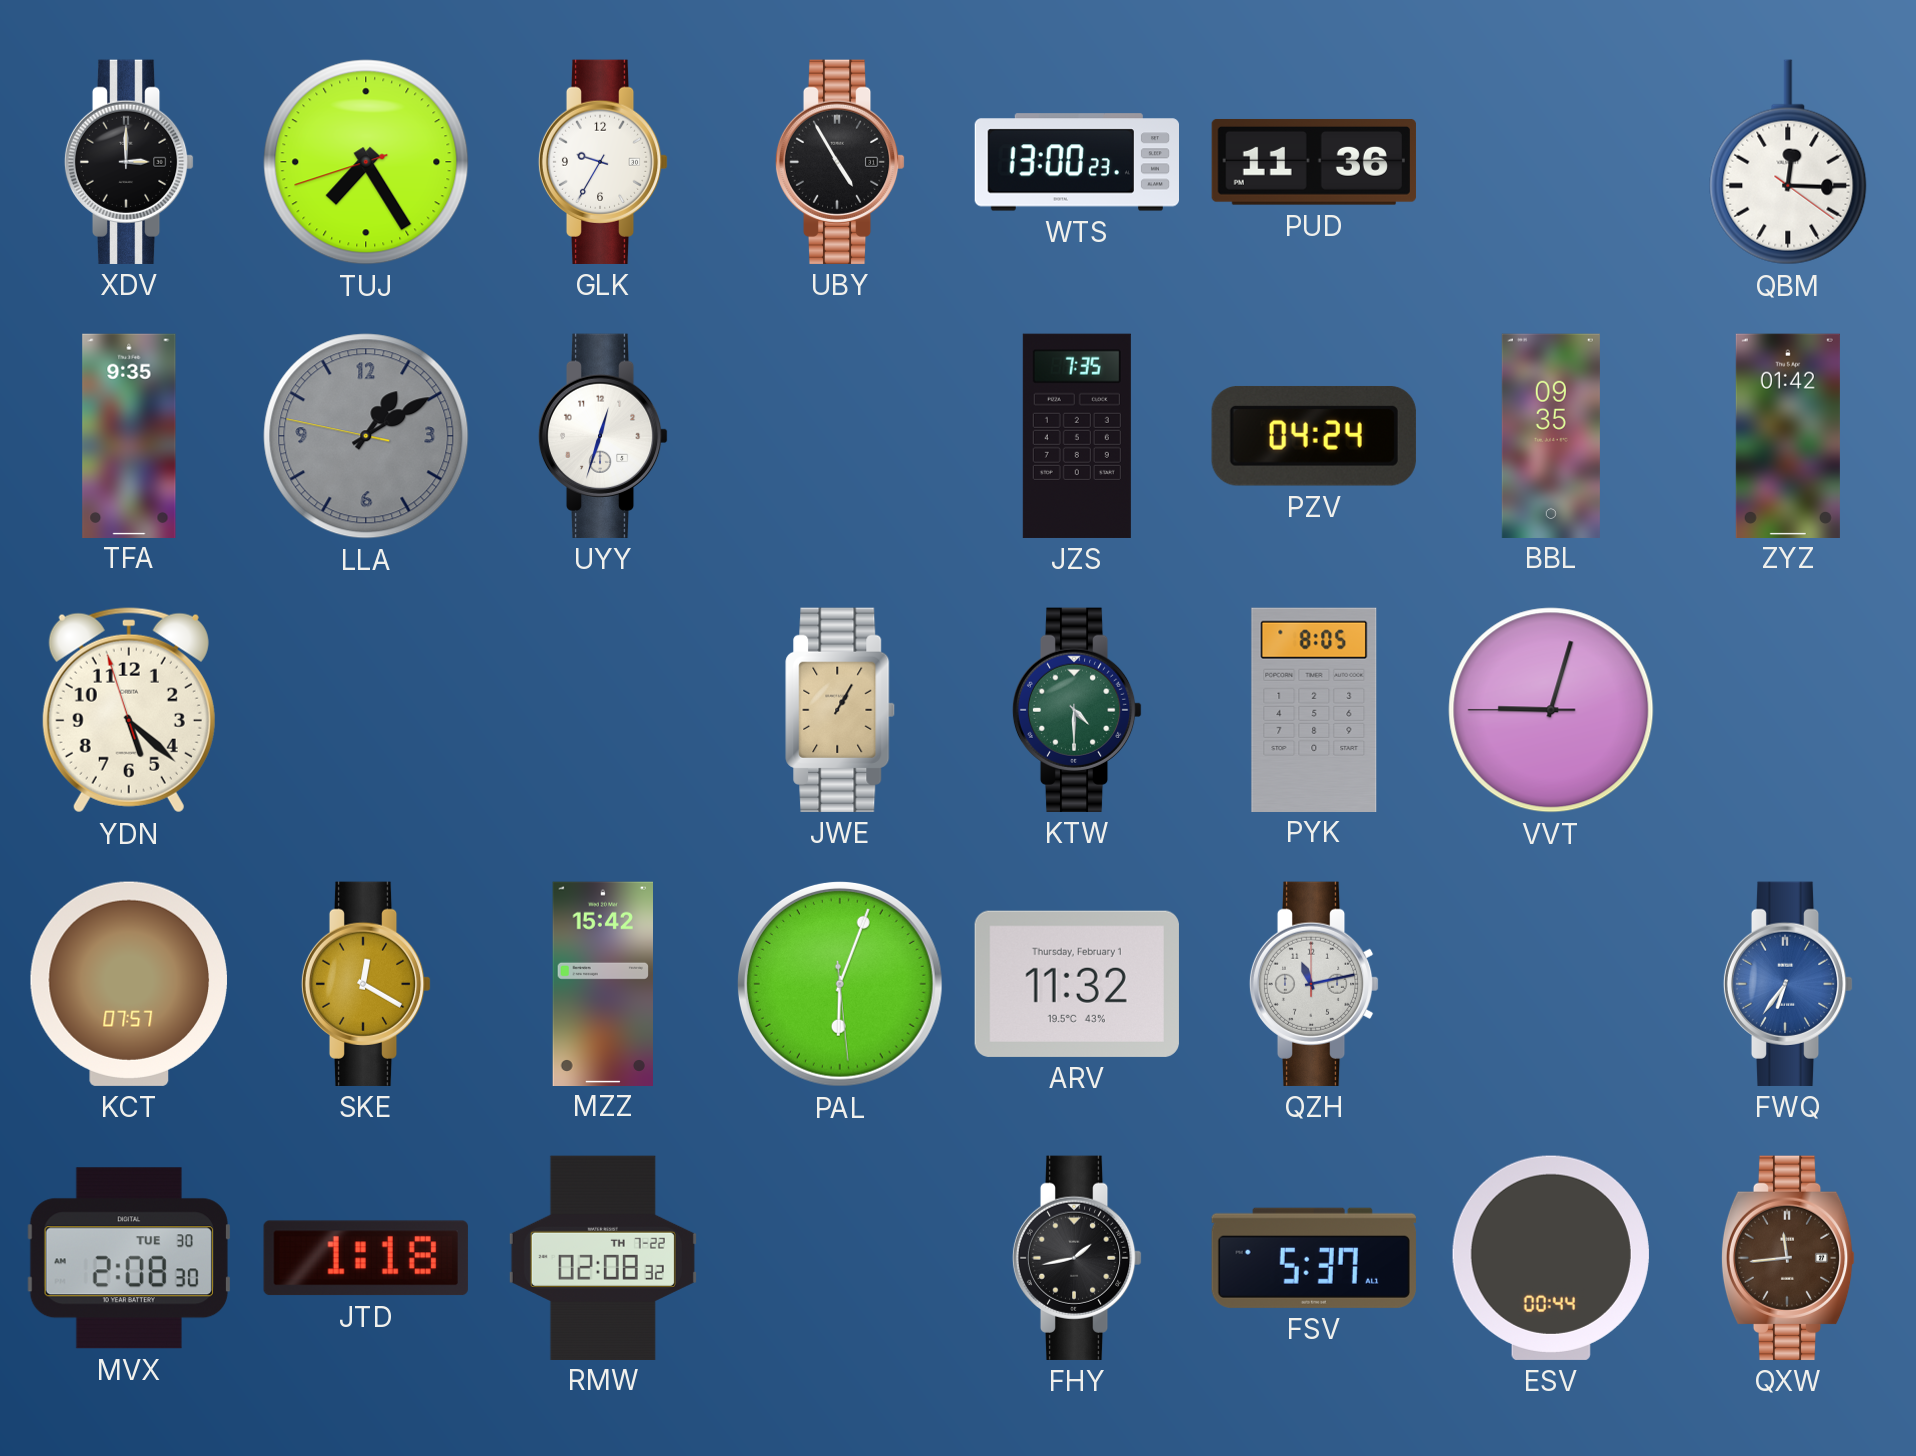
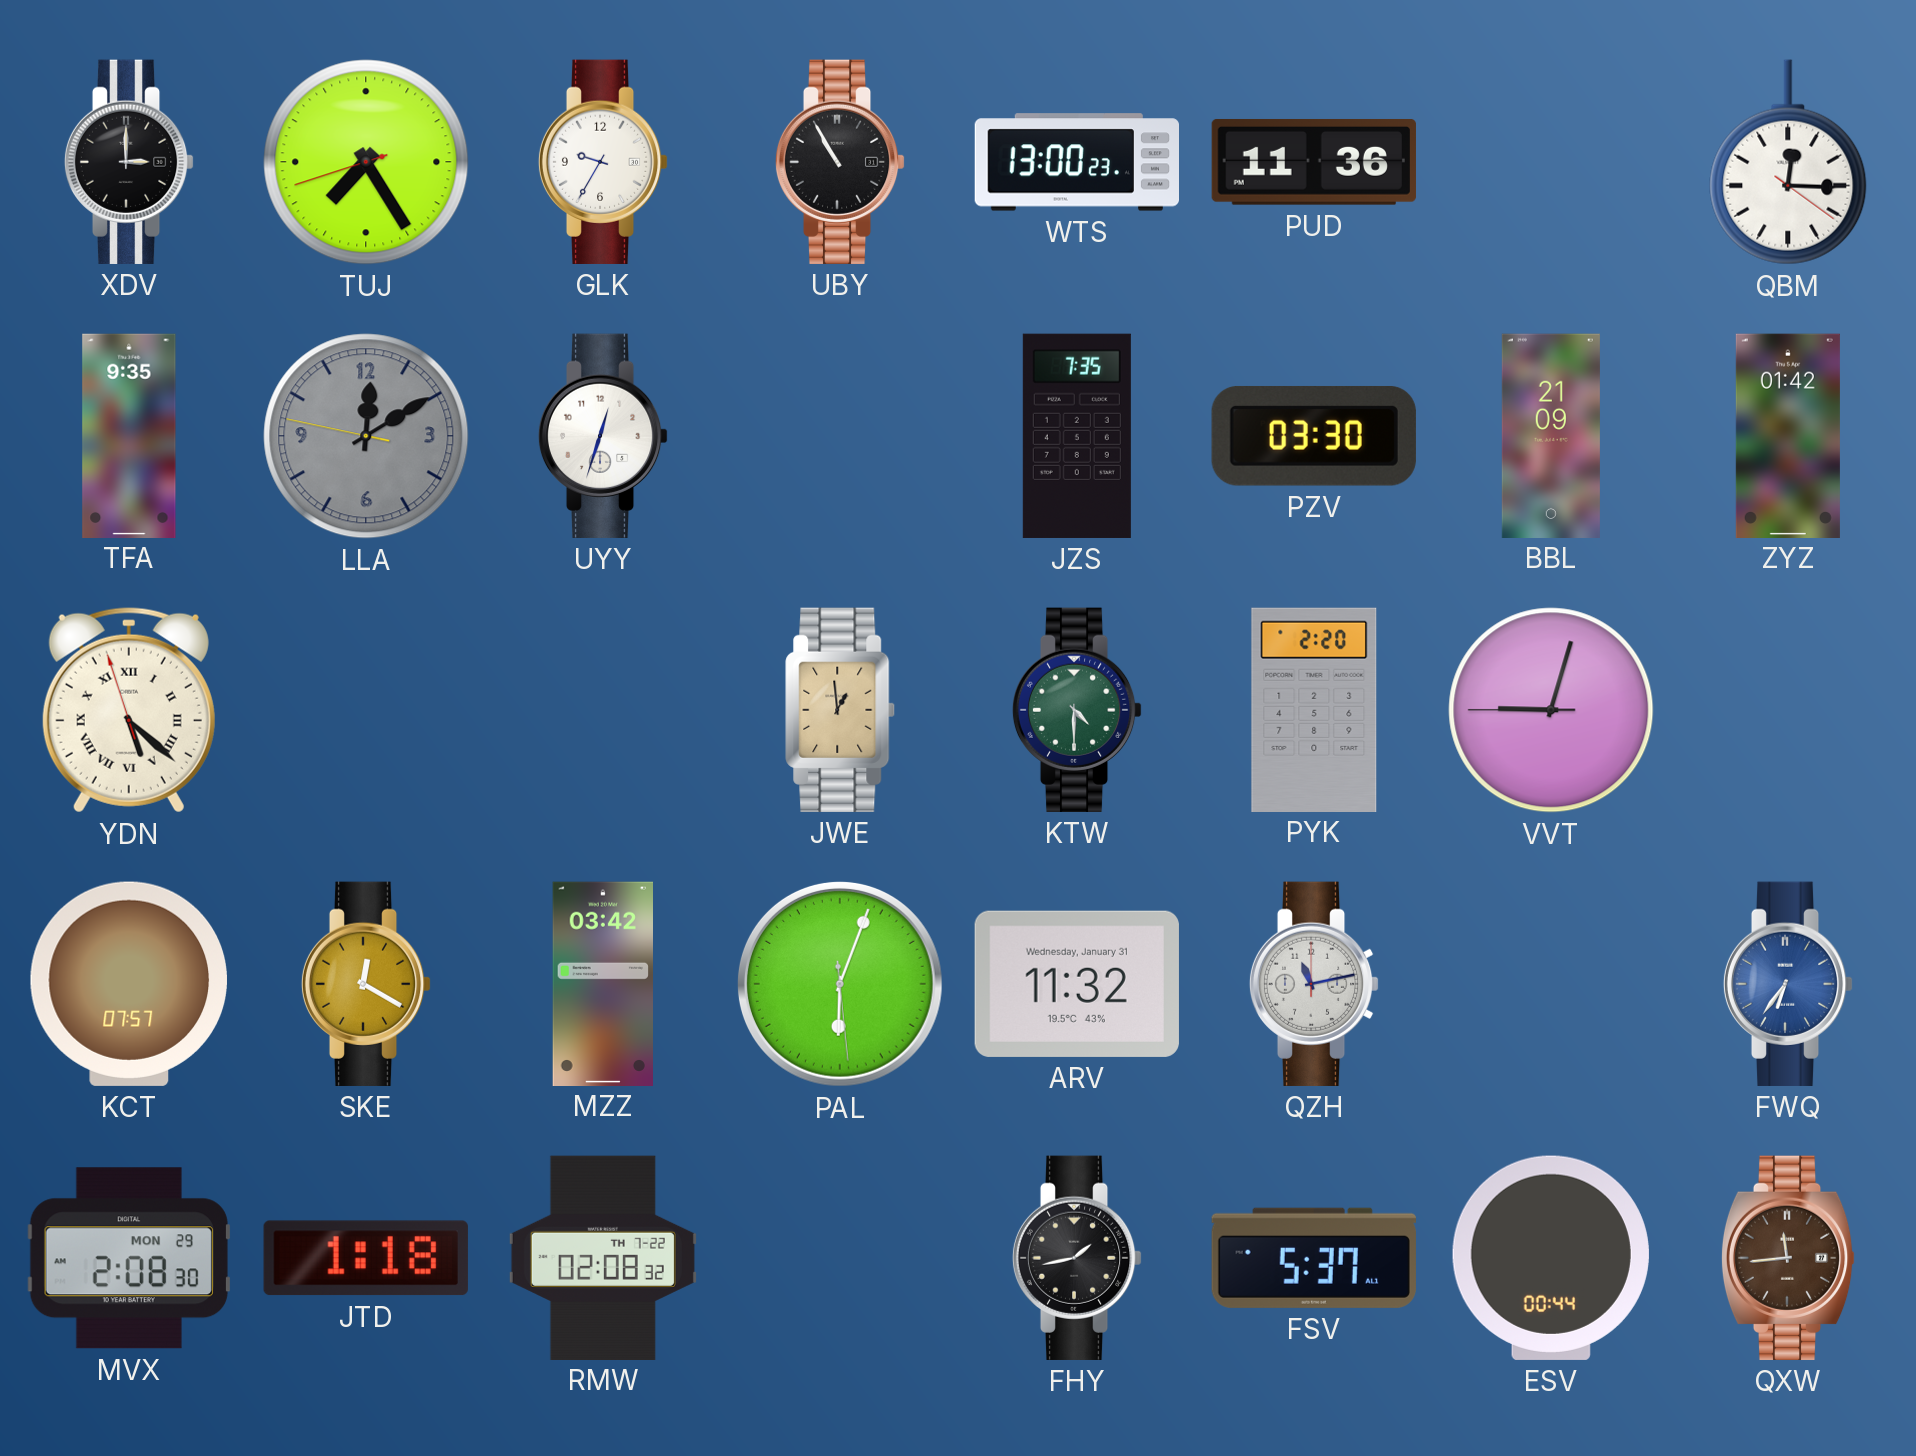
UBY: 4:55 -> 10:55
LLA: 1:09 -> 12:09
PZV: 04:24 -> 03:30
BBL: 09:35 -> 21:09
YDN numerals: Arabic -> Roman
JWE: 1:05 -> 12:59
PYK: 8:05 -> 2:20
MZZ: 15:42 -> 03:42
ARV date: Thursday, February 1 -> Wednesday, January 31
MVX date: TUE 30 -> MON 29
